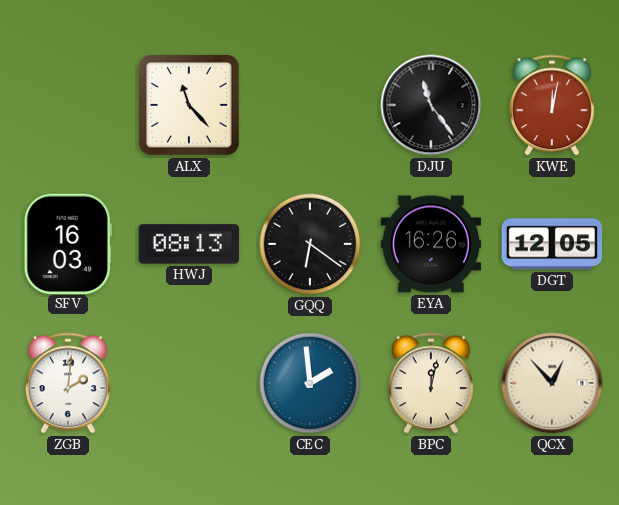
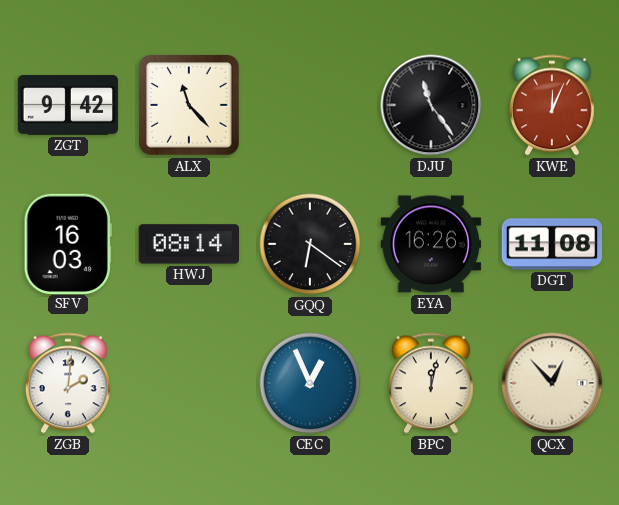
ZGT: none -> 9:42
KWE: 12:02 -> 12:04
HWJ: 08:13 -> 08:14
DGT: 12:05 -> 11:08
CEC: 1:59 -> 12:56
